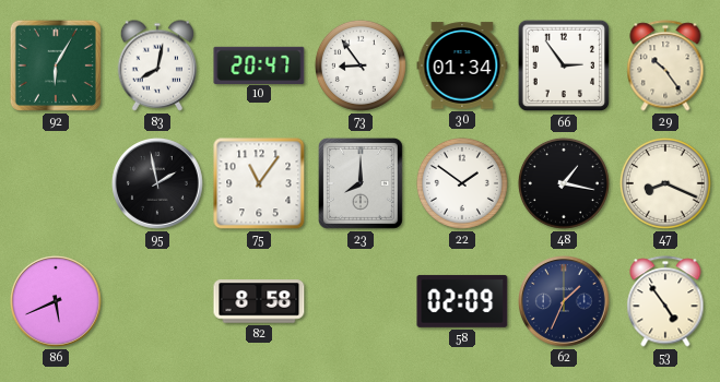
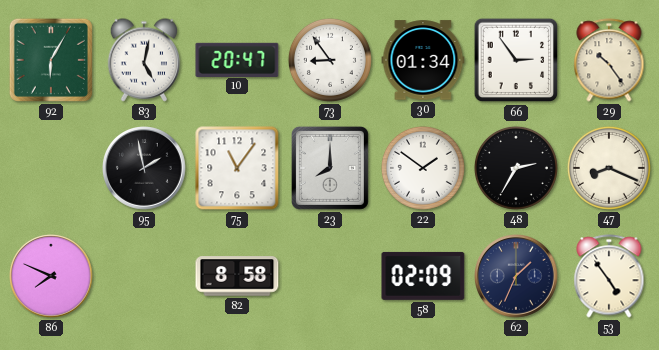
83: 8:02 -> 5:02
48: 1:17 -> 2:35
86: 5:41 -> 7:49
